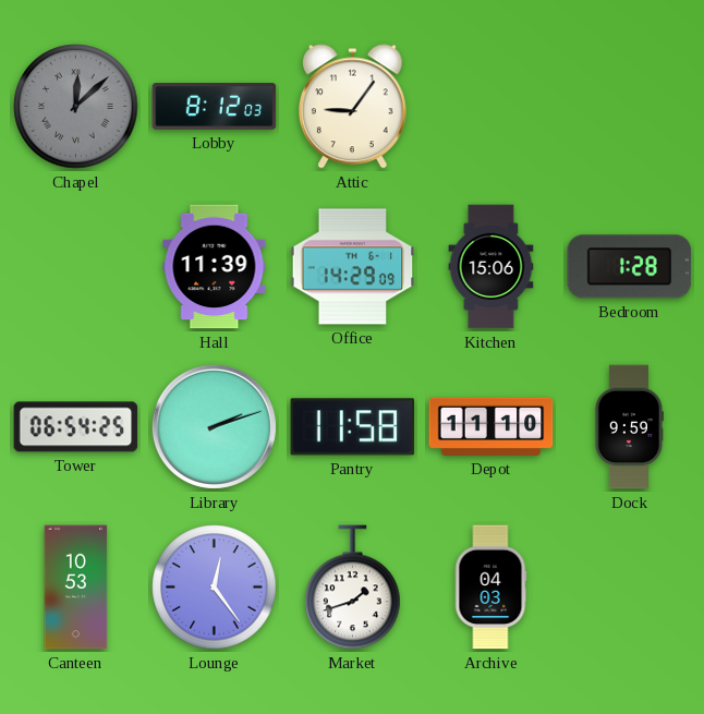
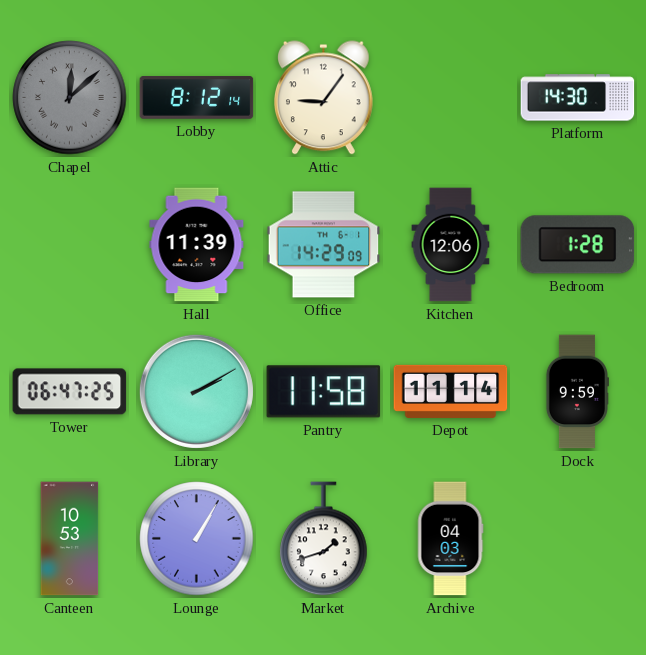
Lobby: 8:12:03 -> 8:12:14
Platform: none -> 14:30
Kitchen: 15:06 -> 12:06
Tower: 06:54 -> 06:47
Library: 2:12 -> 2:10
Depot: 11:10 -> 11:14
Lounge: 12:24 -> 1:05
